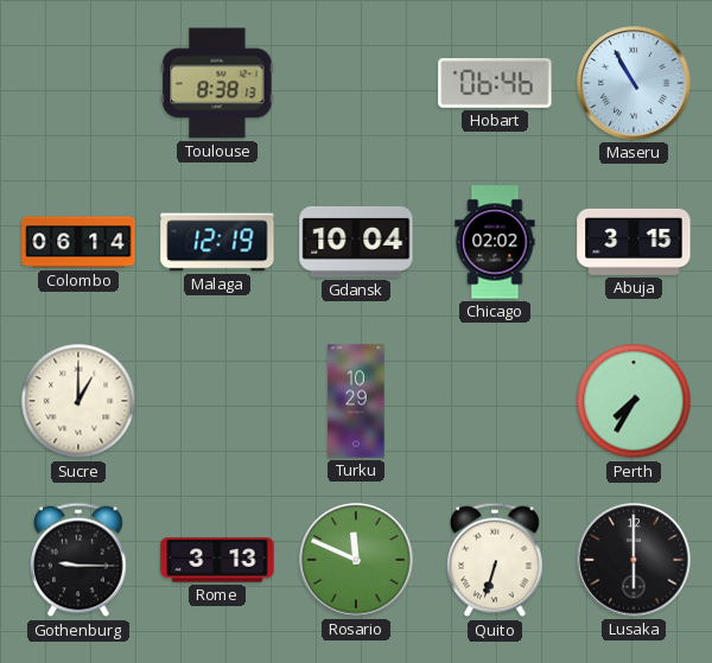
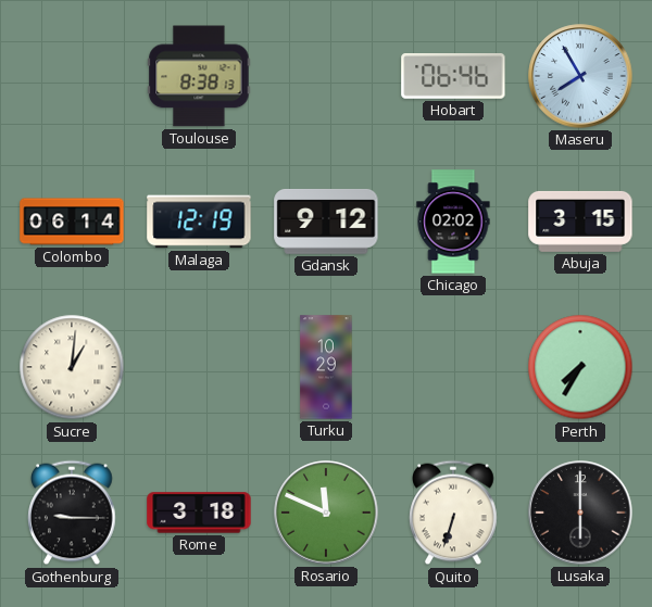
Maseru: 10:55 -> 7:55
Gdansk: 10:04 -> 9:12
Sucre: 1:00 -> 1:01
Rome: 3:13 -> 3:18
